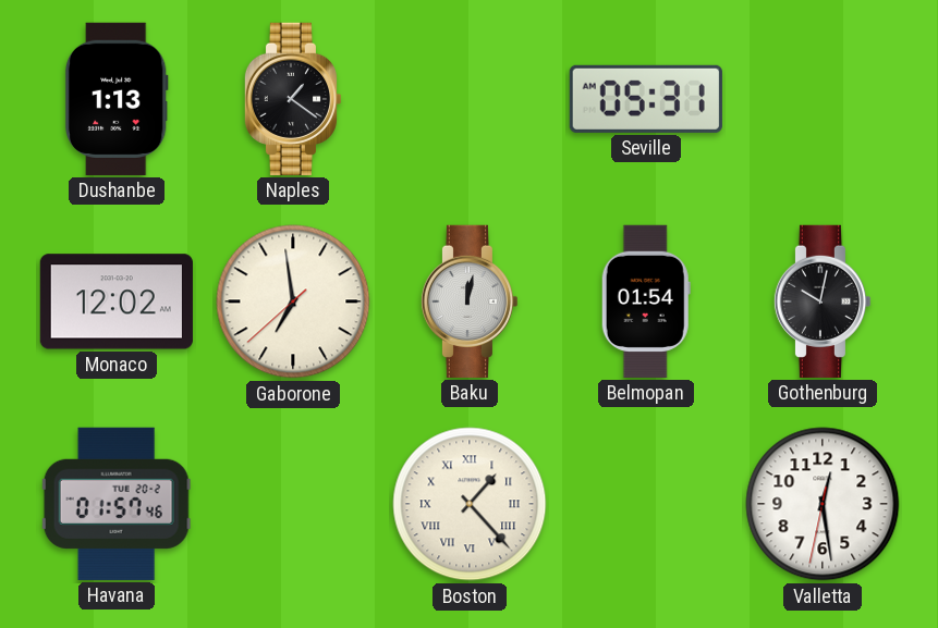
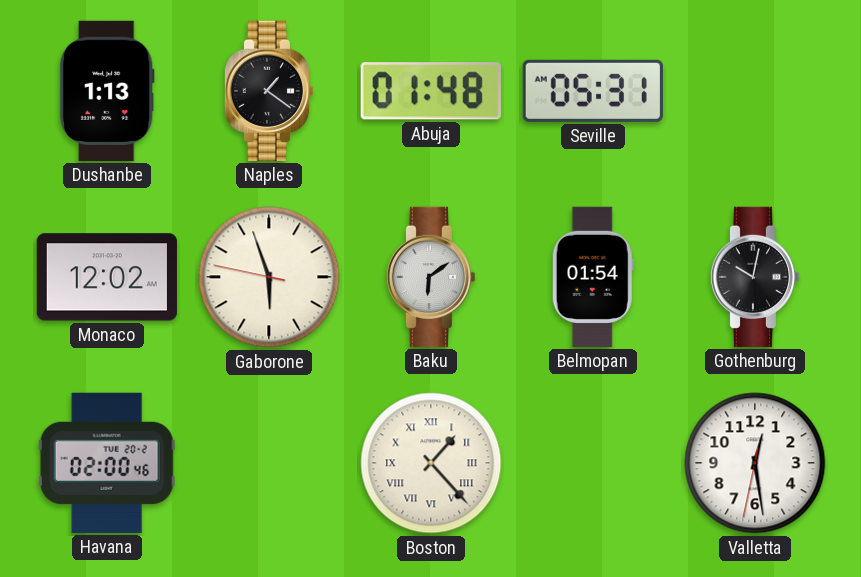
Abuja: none -> 01:48
Gaborone: 6:58 -> 5:56
Baku: 12:02 -> 6:09
Havana: 01:57 -> 02:00
